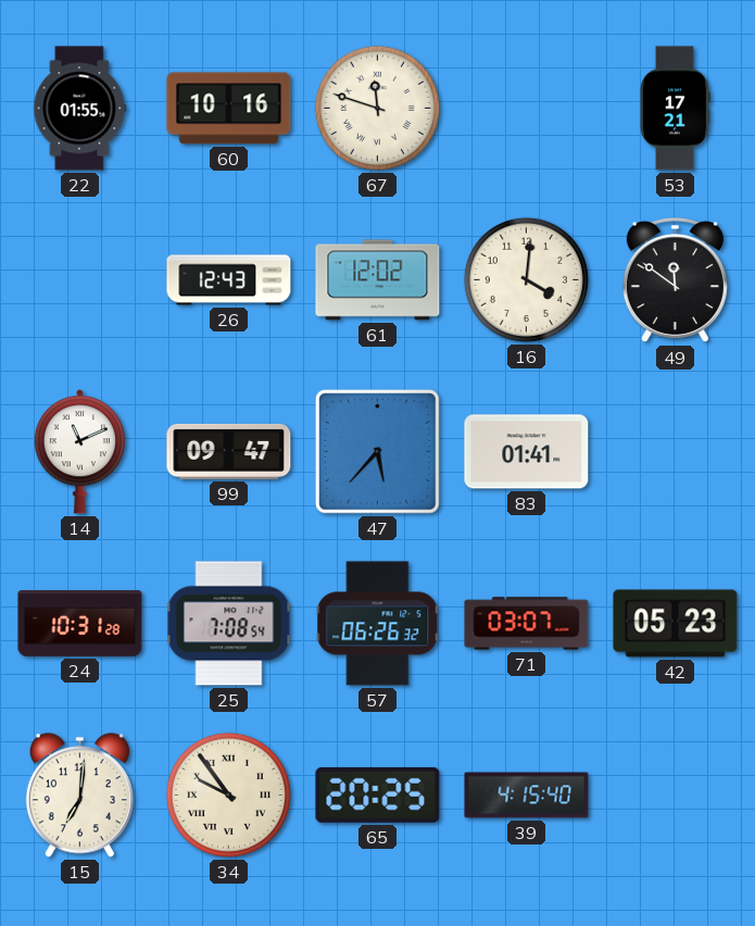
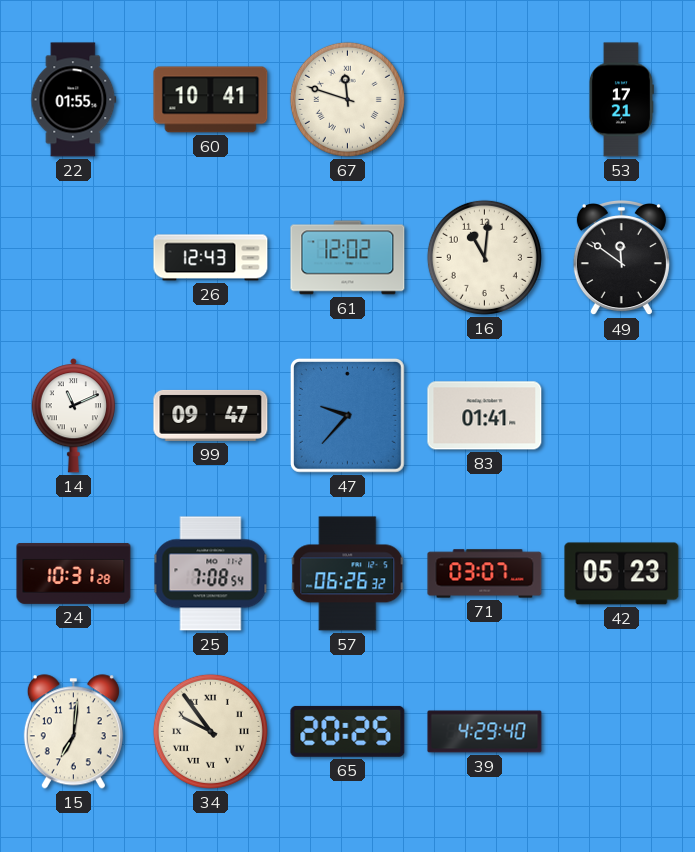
60: 10:16 -> 10:41
16: 4:01 -> 11:01
47: 5:37 -> 9:37
39: 4:15 -> 4:29
